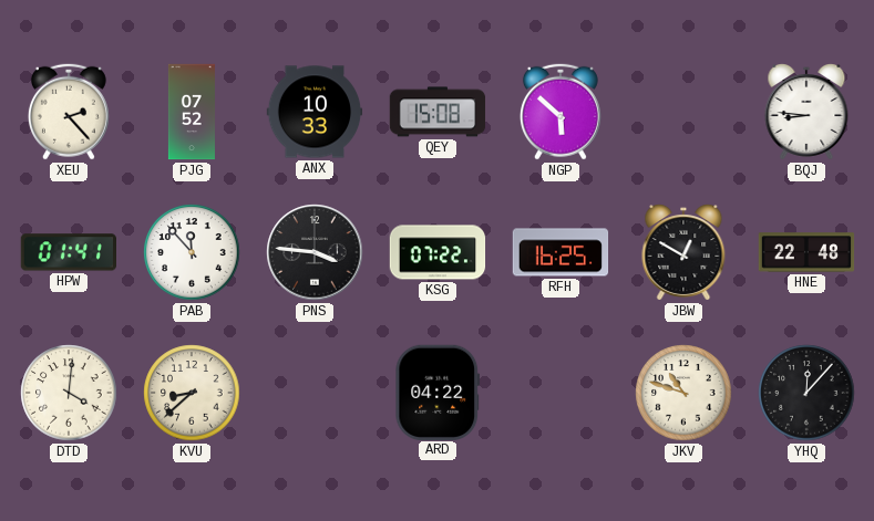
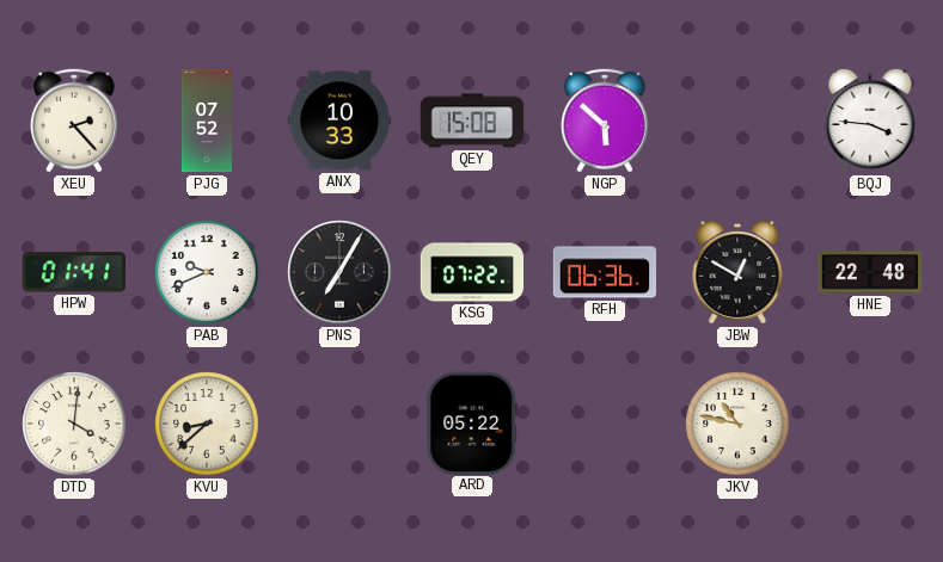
BQJ: 8:46 -> 3:46
PAB: 11:53 -> 9:41
PNS: 3:46 -> 7:05
RFH: 16:25 -> 06:36
ARD: 04:22 -> 05:22
JKV: 10:48 -> 10:47
YHQ: 12:07 -> none
